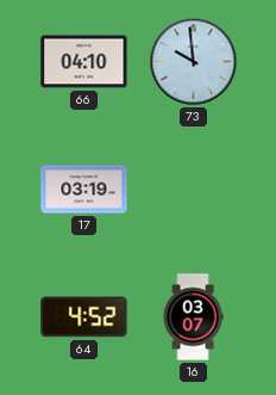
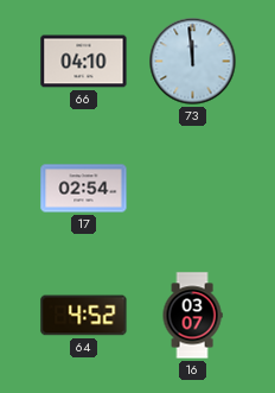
73: 9:59 -> 11:59
17: 03:19 -> 02:54
